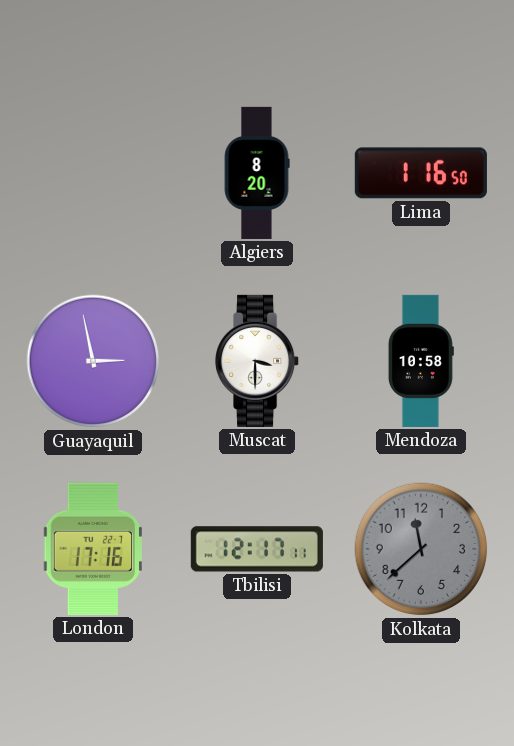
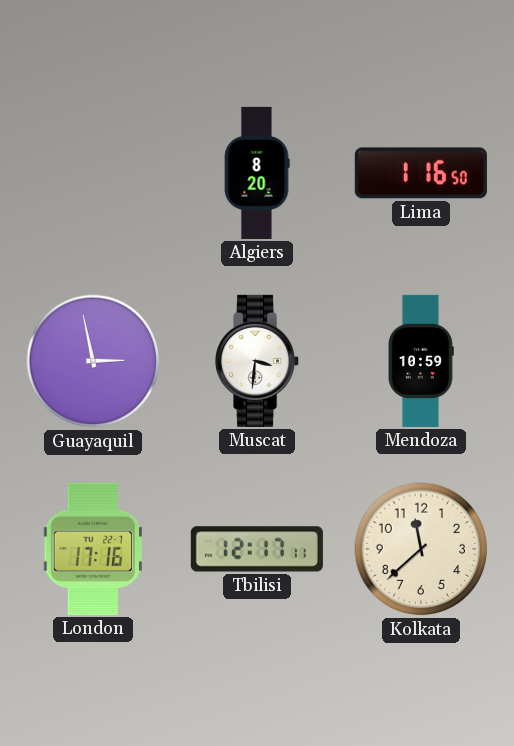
Muscat: 3:30 -> 3:31
Mendoza: 10:58 -> 10:59
Kolkata dial: grey -> cream
